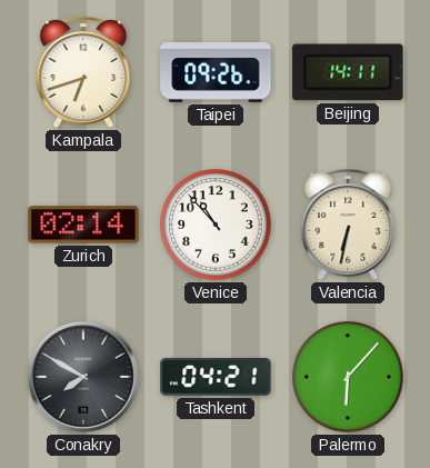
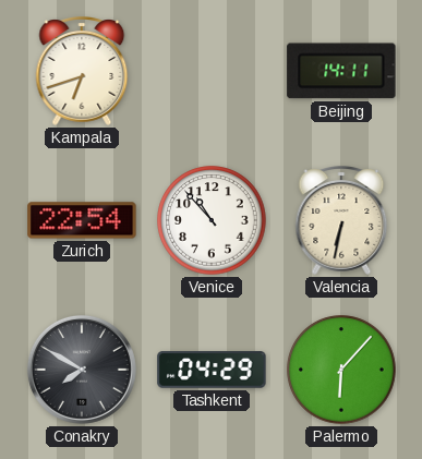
Taipei: 09:26 -> none
Zurich: 02:14 -> 22:54
Tashkent: 04:21 -> 04:29
